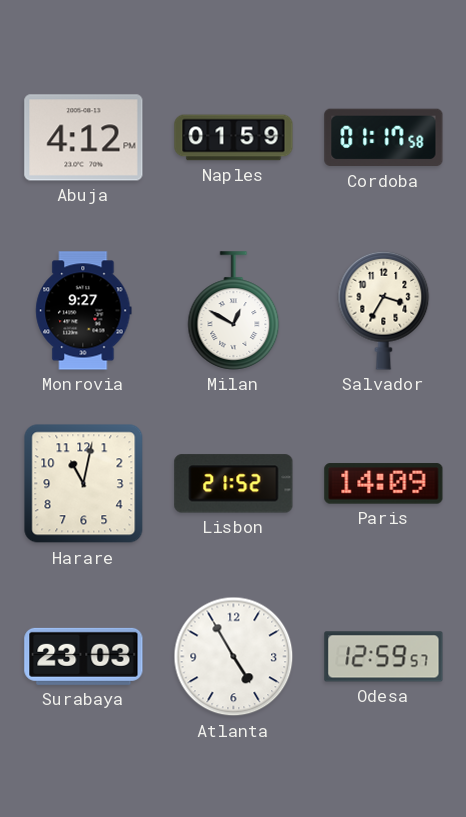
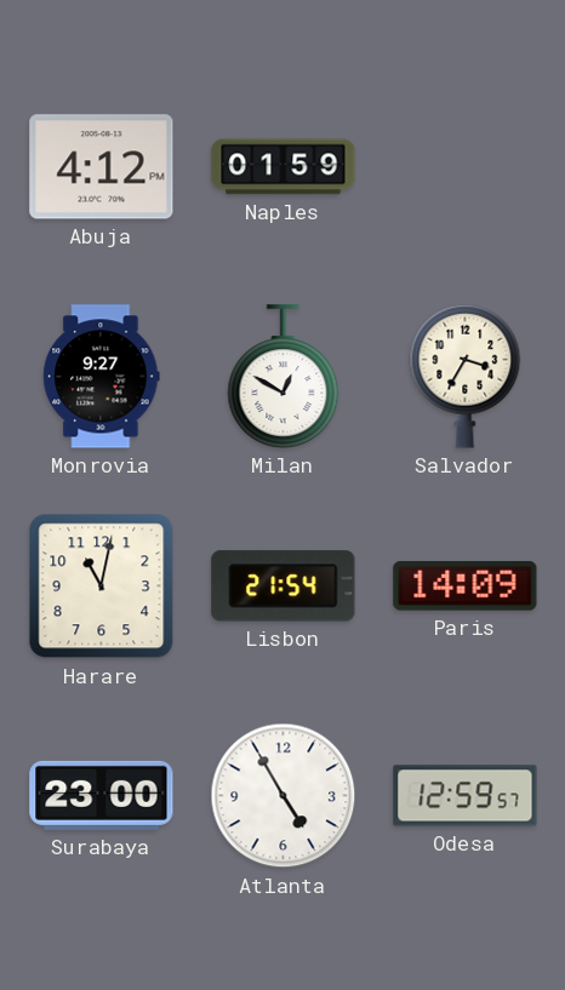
Cordoba: 01:17 -> none
Lisbon: 21:52 -> 21:54
Surabaya: 23:03 -> 23:00
